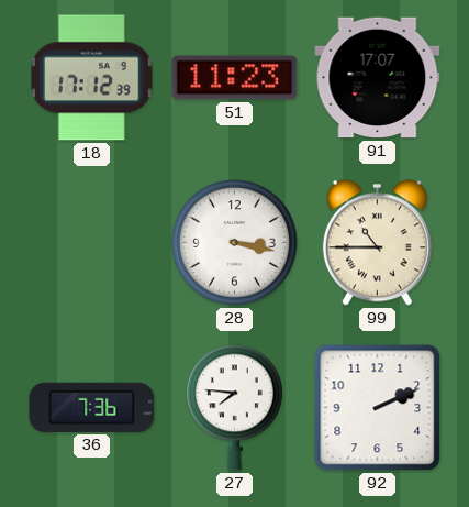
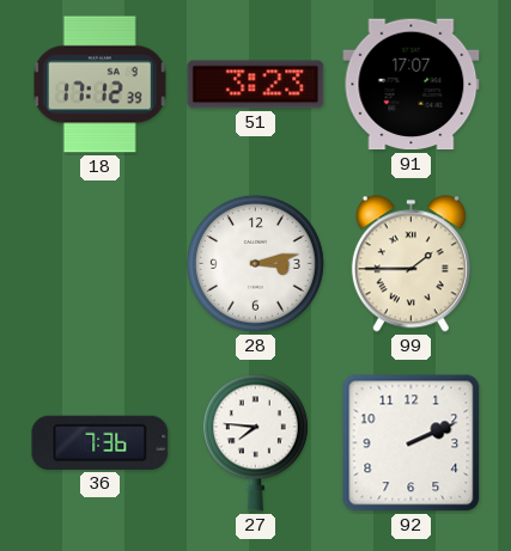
51: 11:23 -> 3:23
28: 3:17 -> 3:13
99: 10:45 -> 1:45
